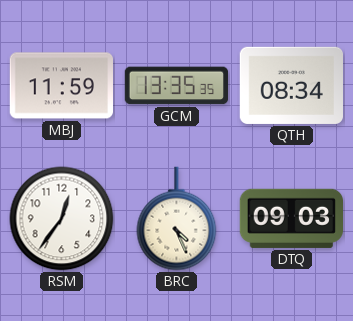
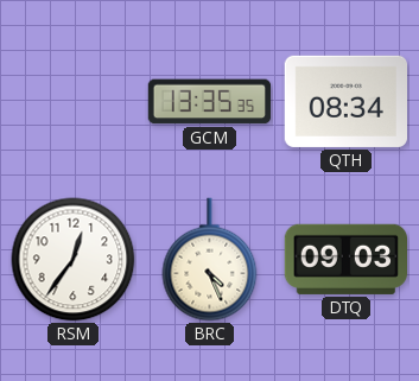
MBJ: 11:59 -> none
